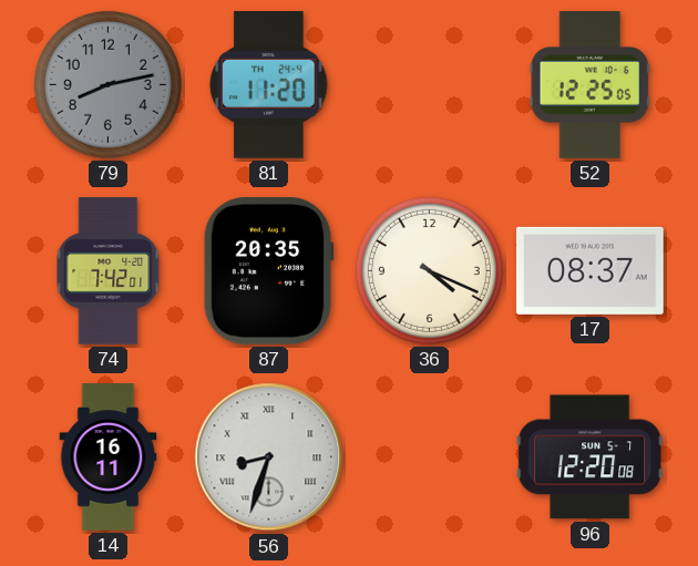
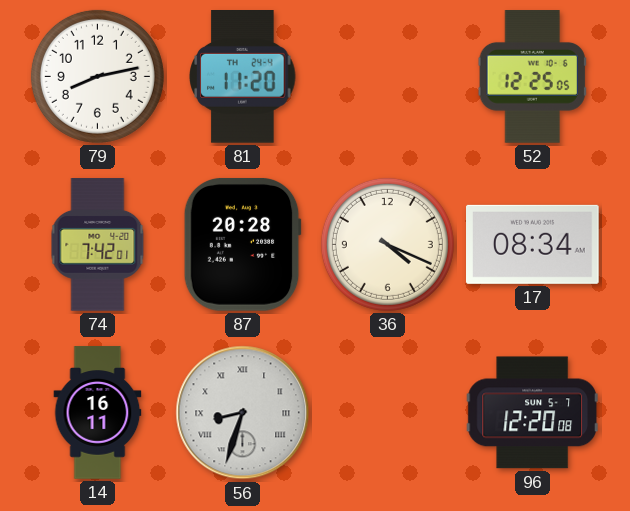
79 dial: grey -> white
87: 20:35 -> 20:28
17: 08:37 -> 08:34
